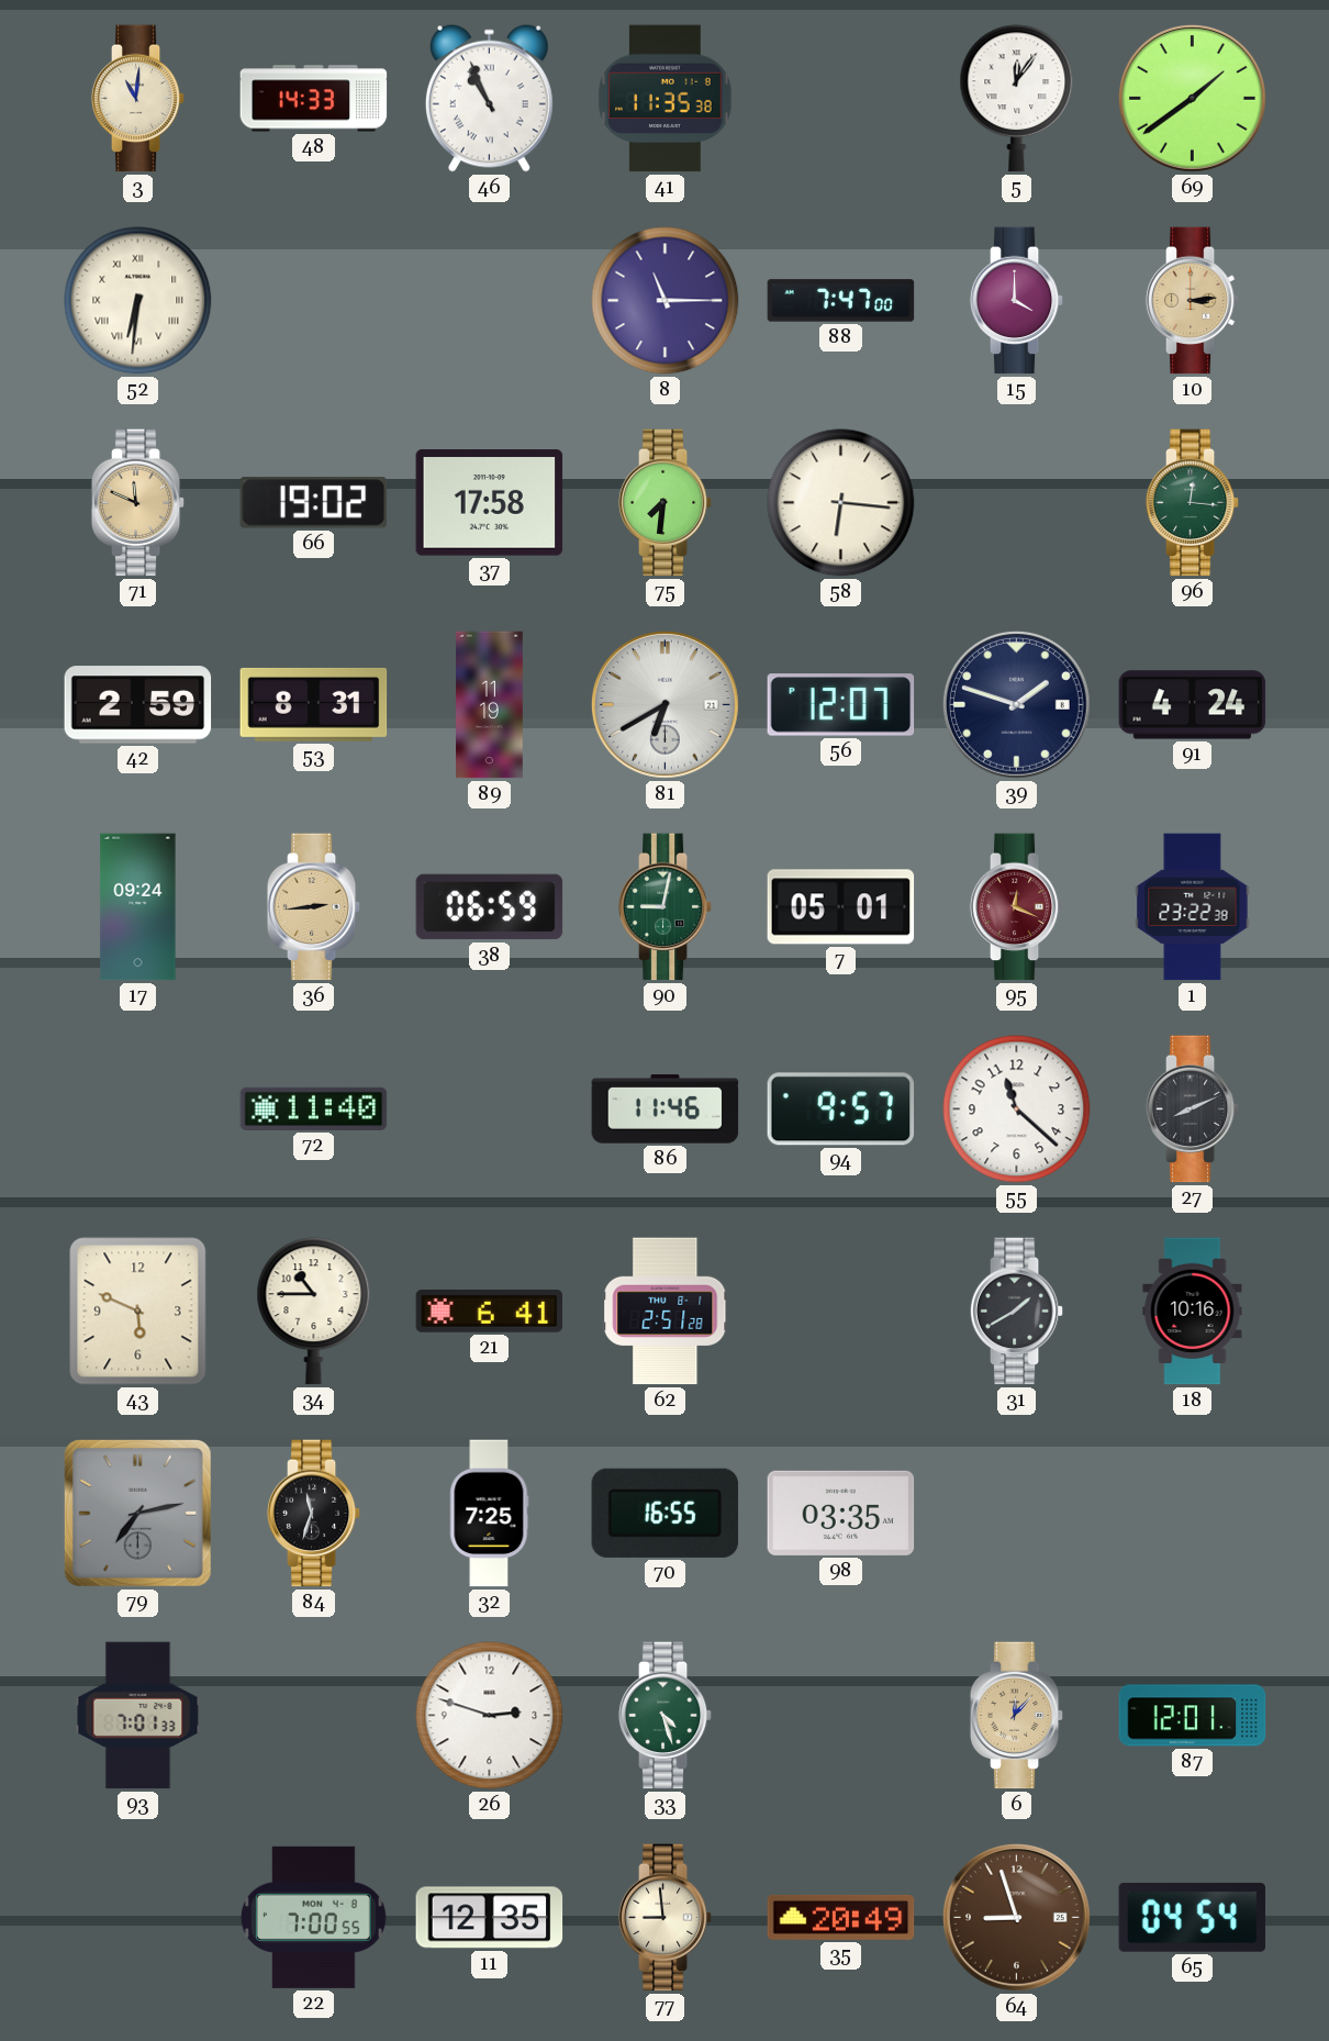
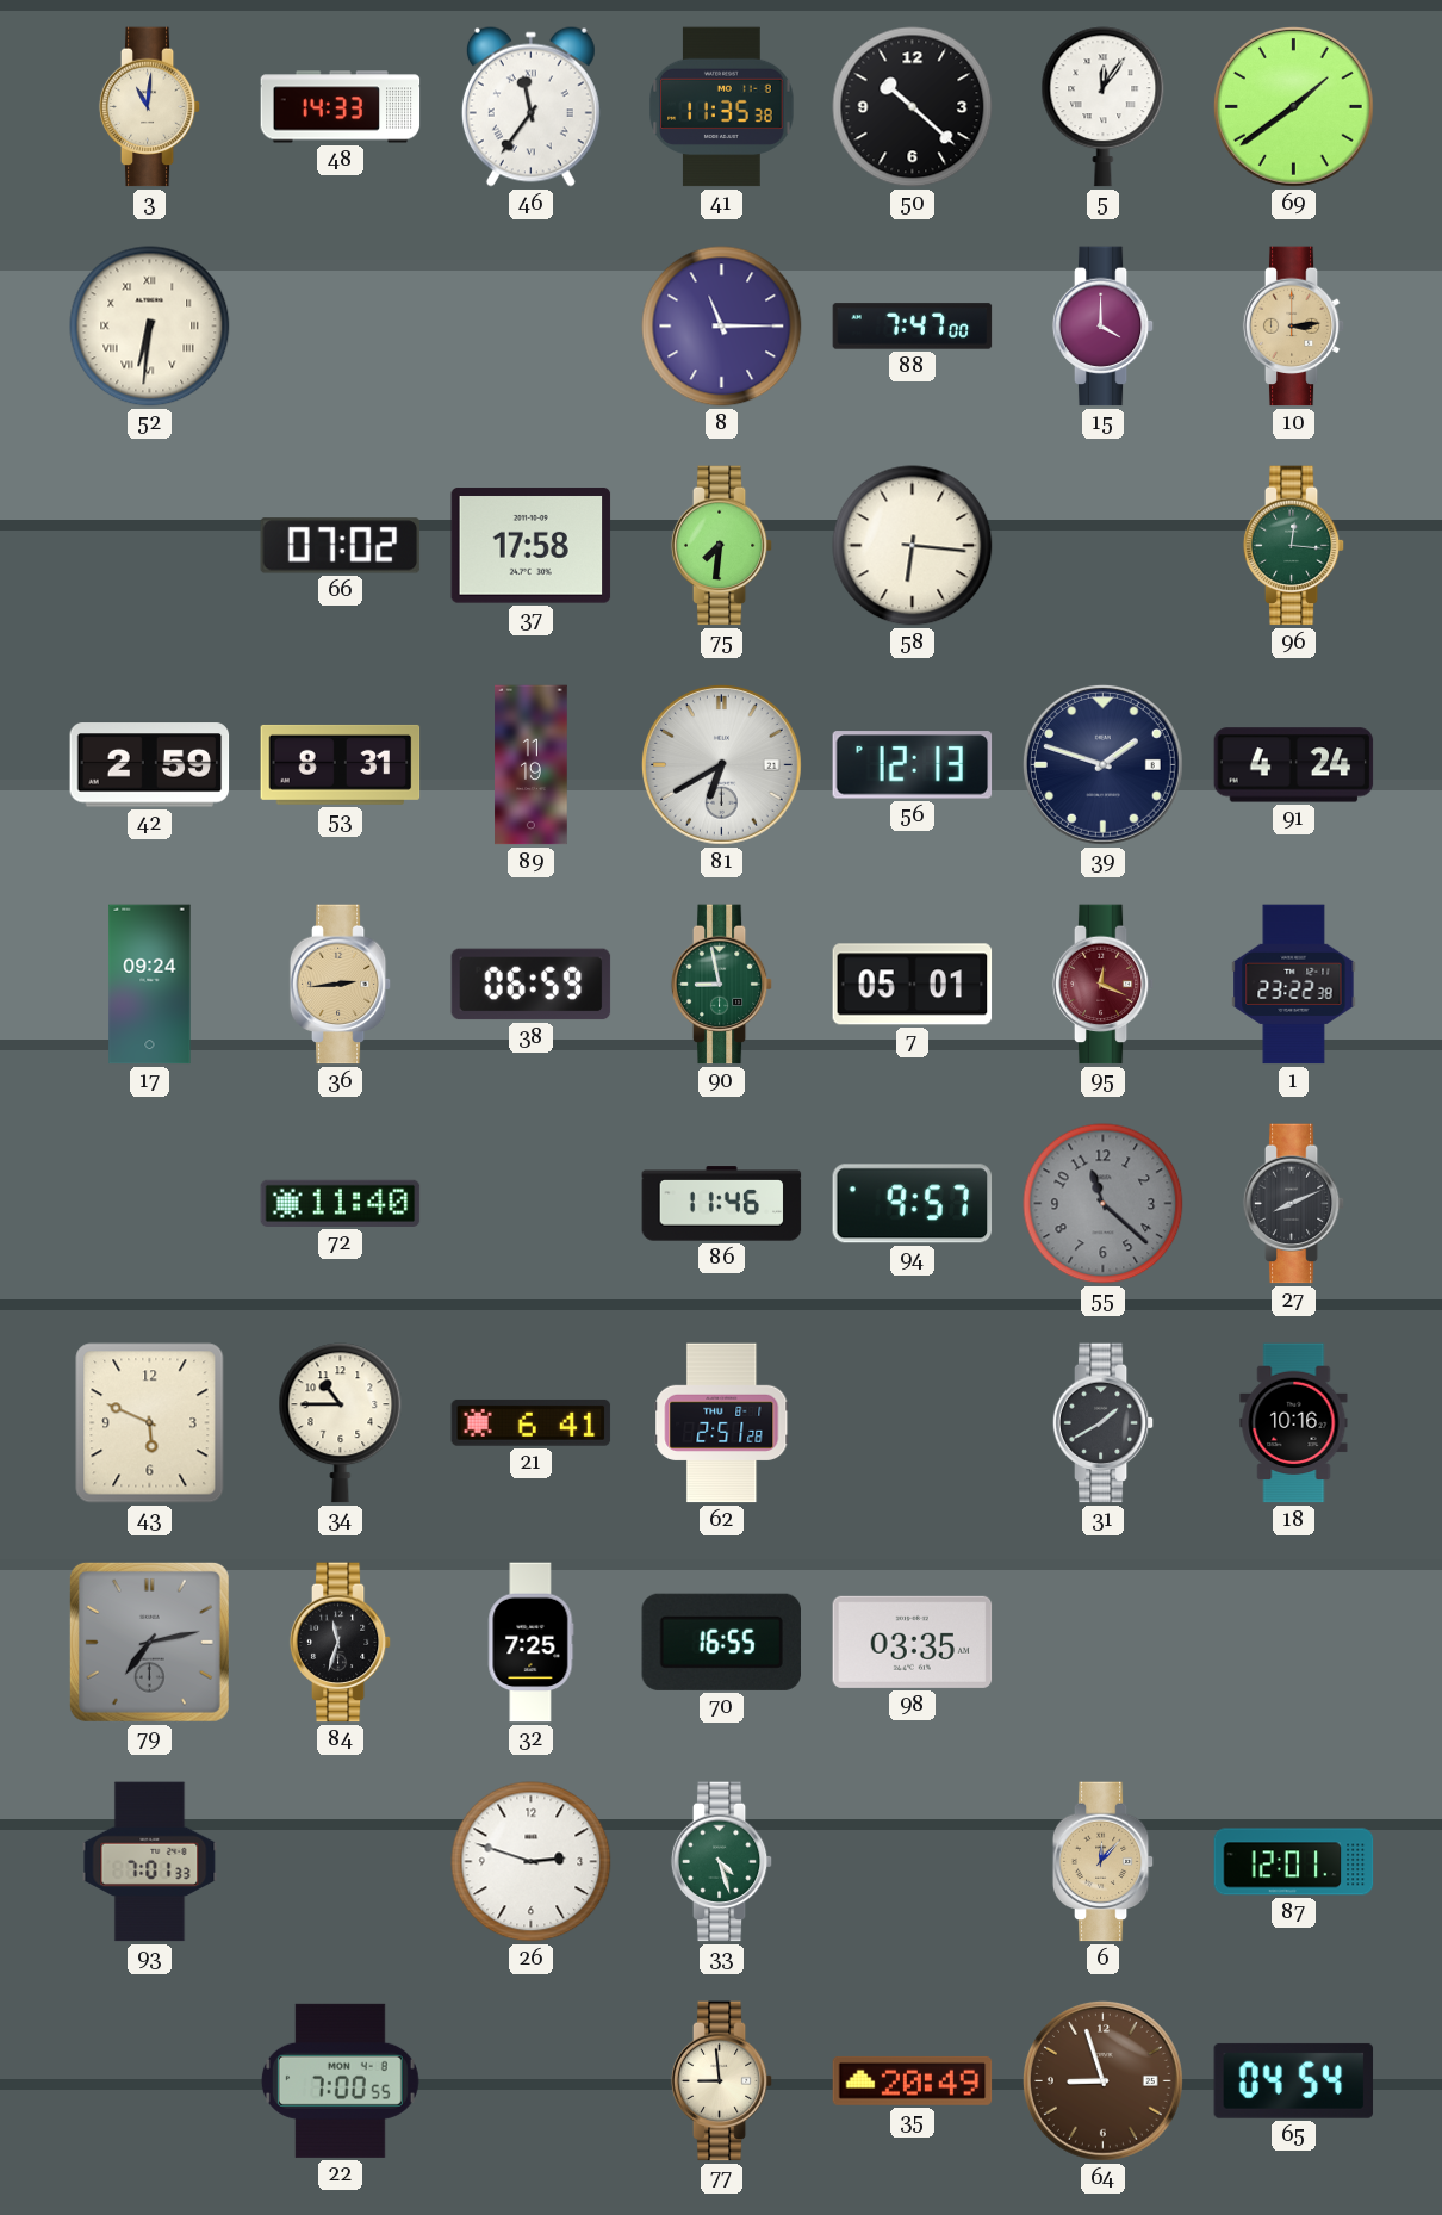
46: 10:56 -> 11:36
50: none -> 10:22
71: 11:49 -> none
66: 19:02 -> 07:02
56: 12:07 -> 12:13
90: 9:02 -> 8:58
55 dial: white -> grey
11: 12:35 -> none
